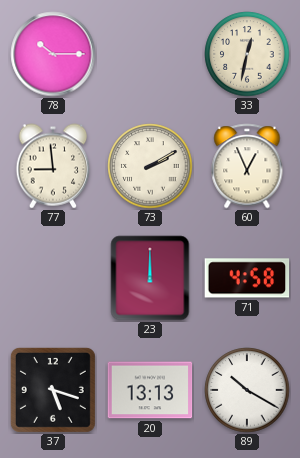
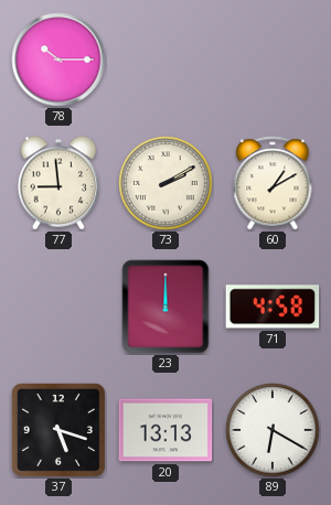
33: 12:32 -> none
60: 12:56 -> 1:10
89: 10:20 -> 6:20
